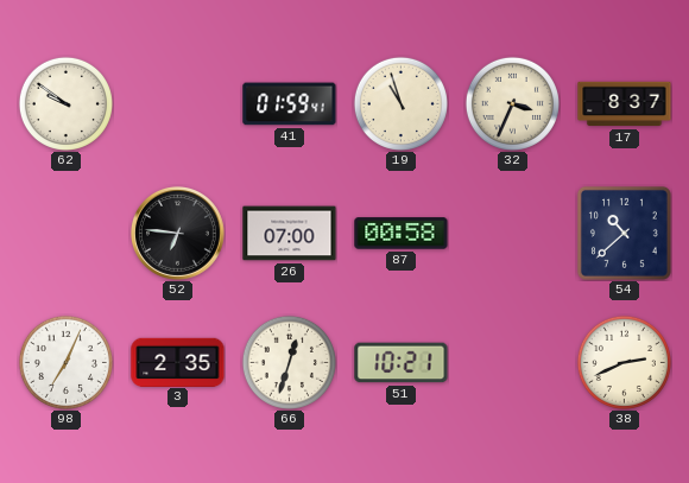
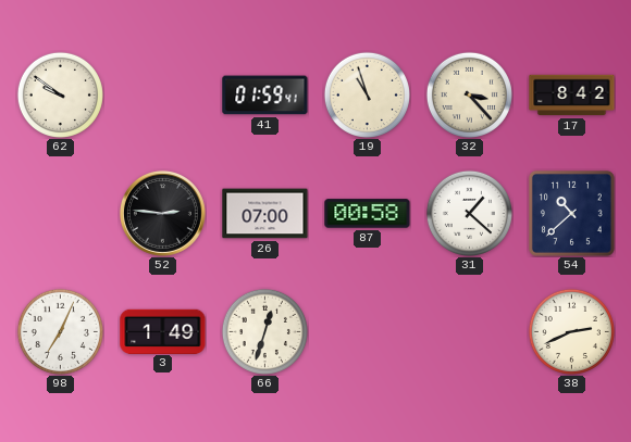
32: 3:34 -> 3:23
17: 8:37 -> 8:42
52: 6:46 -> 2:46
31: none -> 1:22
3: 2:35 -> 1:49
51: 10:21 -> none
